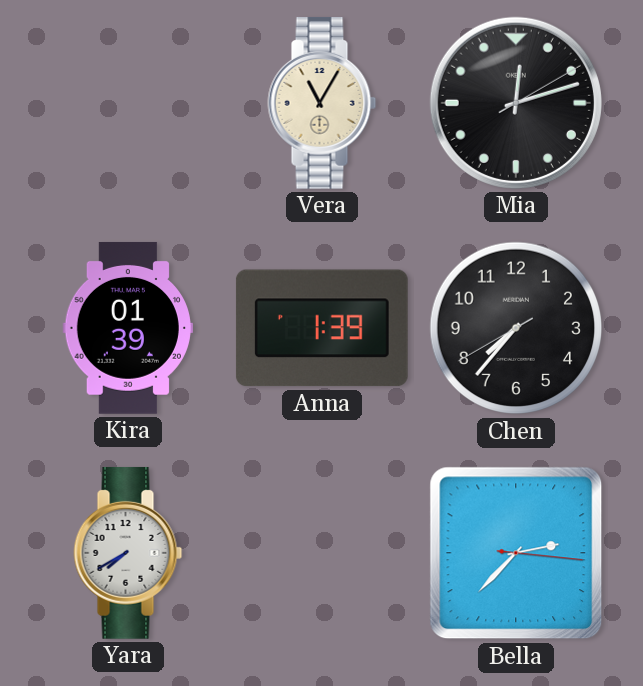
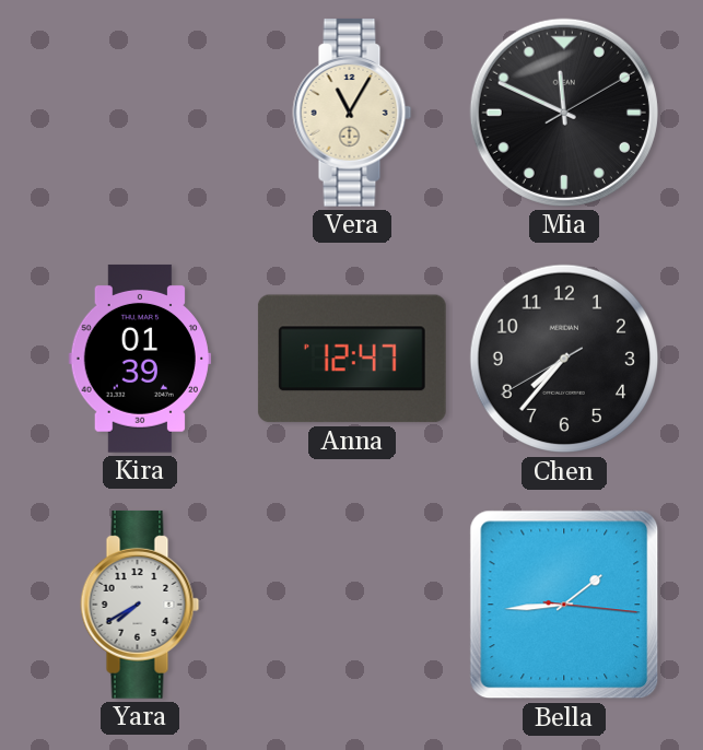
Mia: 12:12 -> 11:49
Anna: 1:39 -> 12:47
Bella: 2:37 -> 1:44
